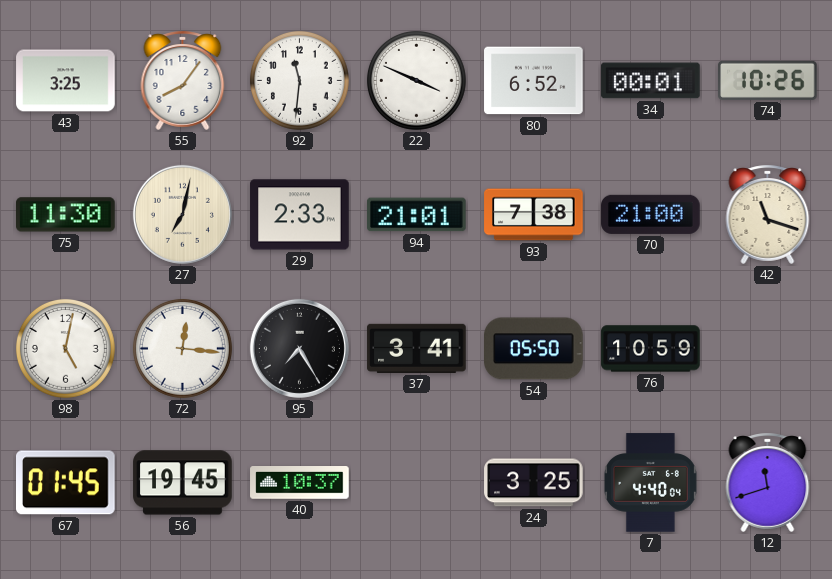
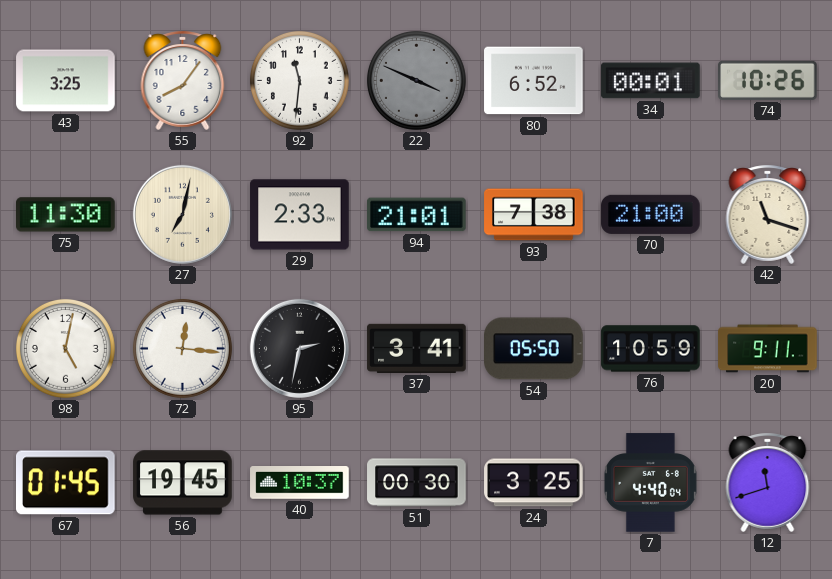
22 dial: white -> grey
95: 7:25 -> 2:32
20: none -> 9:11
51: none -> 00:30
